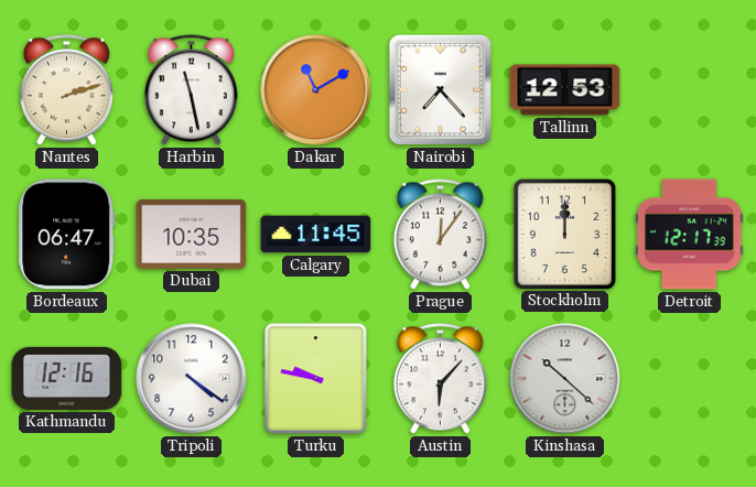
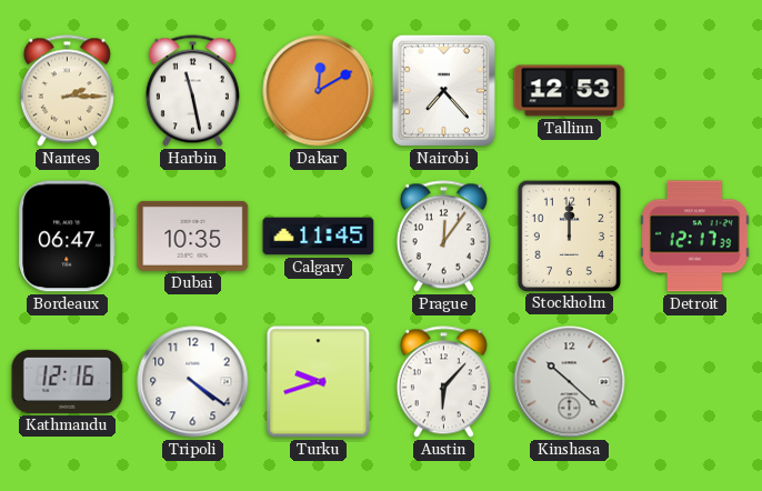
Nantes: 2:12 -> 2:15
Dakar: 11:10 -> 12:10
Turku: 9:47 -> 9:42
